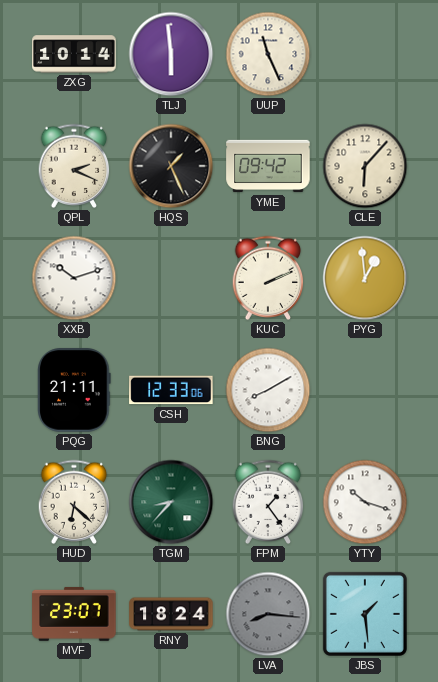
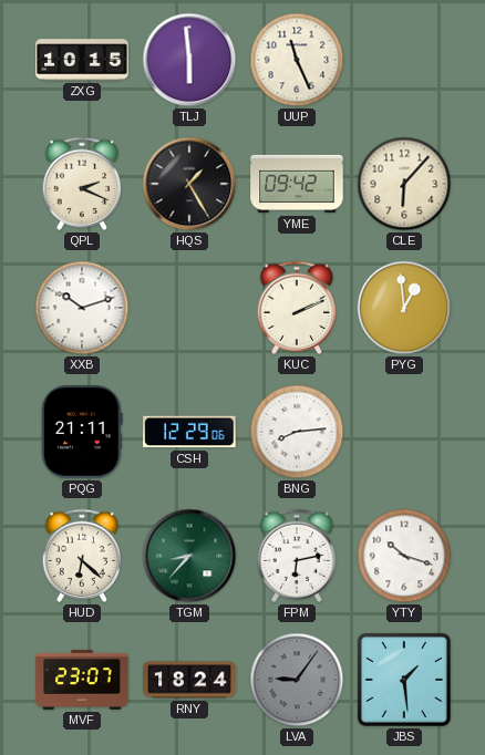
ZXG: 10:14 -> 10:15
HQS: 1:26 -> 1:25
CSH: 12:33 -> 12:29
BNG: 8:10 -> 8:14
FPM: 1:24 -> 6:13
LVA: 8:16 -> 9:06
